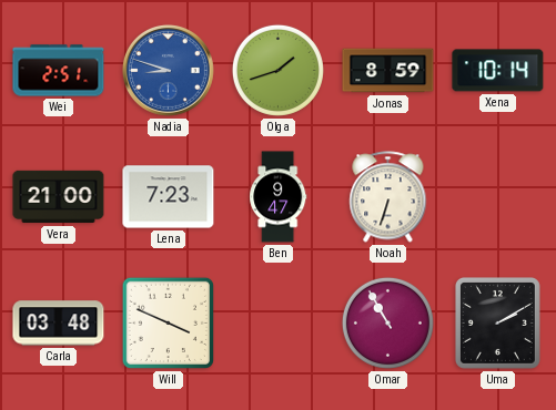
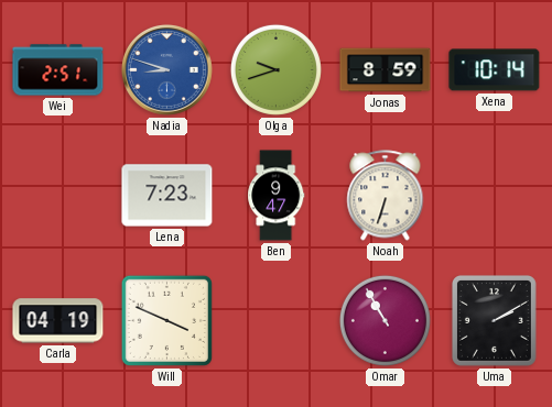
Olga: 1:42 -> 9:42
Vera: 21:00 -> none
Carla: 03:48 -> 04:19
